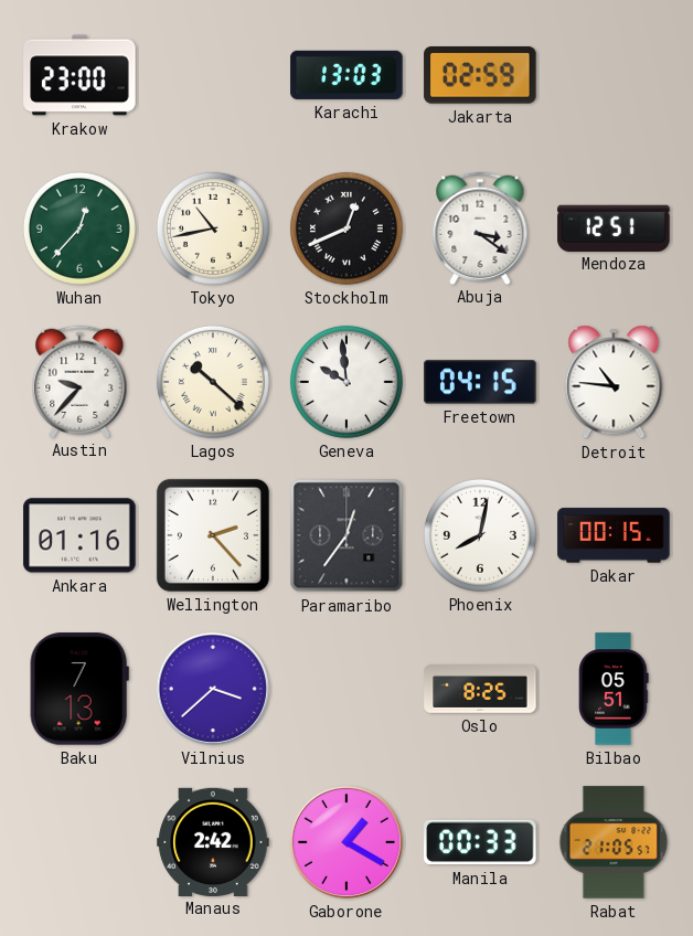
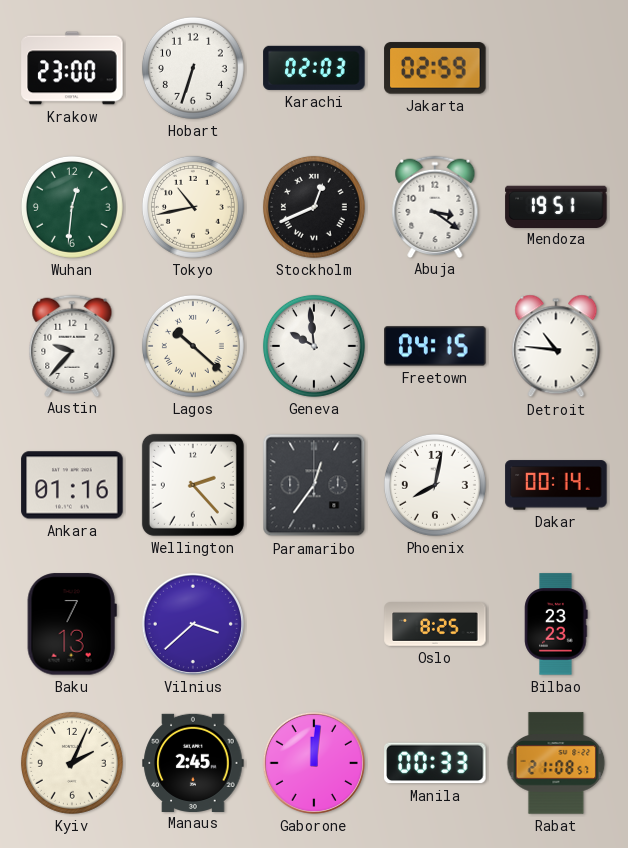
Hobart: none -> 6:33
Karachi: 13:03 -> 02:03
Wuhan: 12:37 -> 12:31
Mendoza: 12:51 -> 19:51
Dakar: 00:15 -> 00:14
Bilbao: 05:51 -> 23:23
Kyiv: none -> 2:04
Manaus: 2:42 -> 2:45
Gaborone: 1:20 -> 12:01
Rabat: 21:05 -> 21:08
